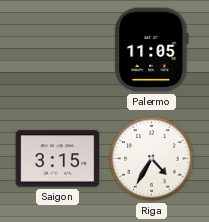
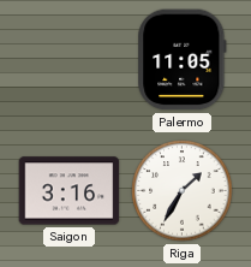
Saigon: 3:15 -> 3:16
Riga: 4:35 -> 1:35
